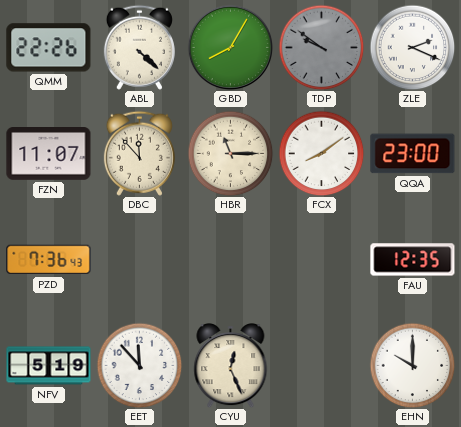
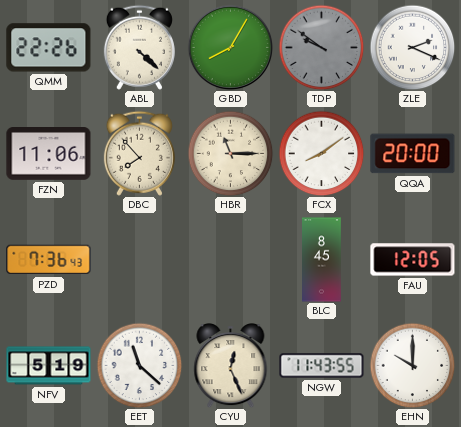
FZN: 11:07 -> 11:06
DBC: 11:53 -> 7:53
QQA: 23:00 -> 20:00
BLC: none -> 8:45
FAU: 12:35 -> 12:05
EET: 11:53 -> 11:22
NGW: none -> 11:43
